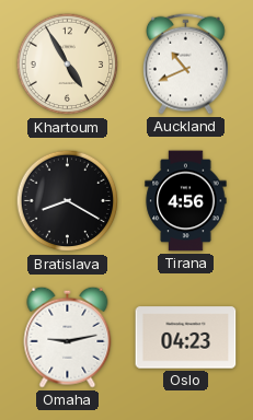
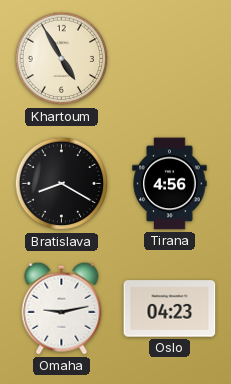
Auckland: 10:41 -> none
